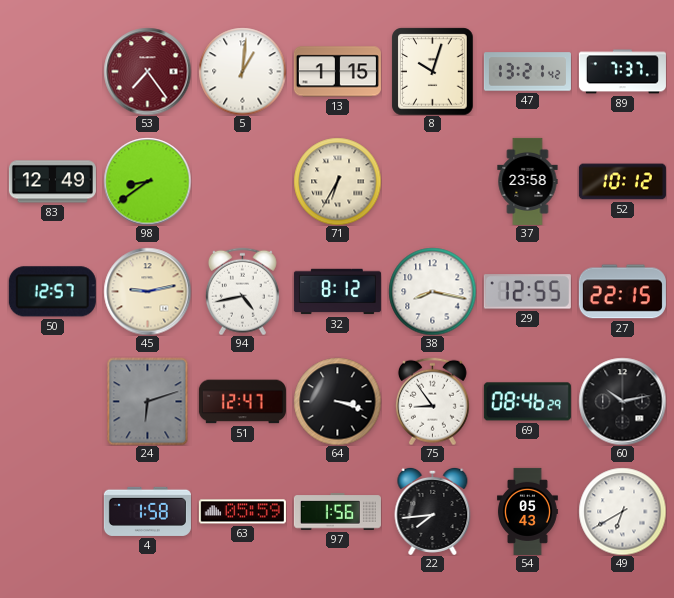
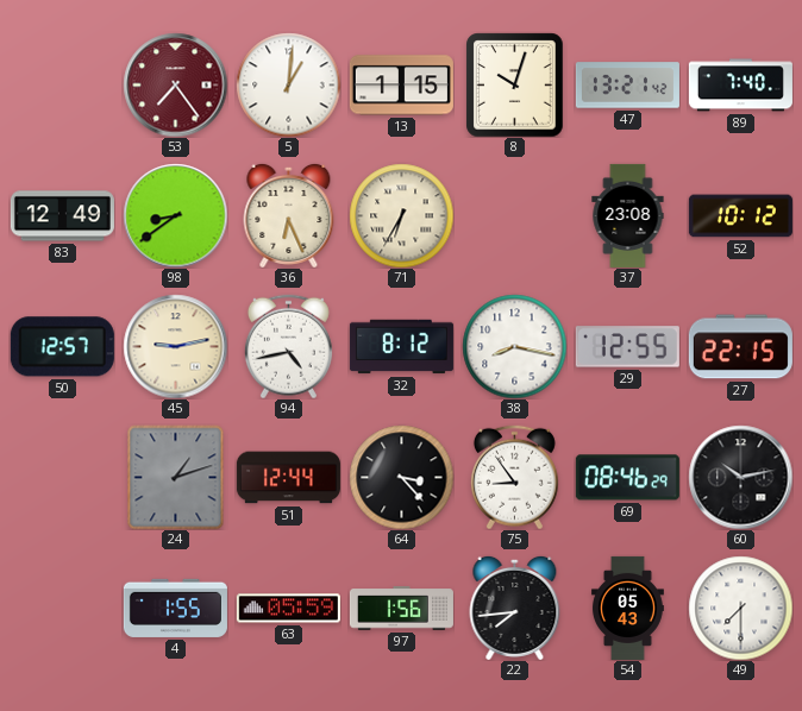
89: 7:37 -> 7:40
36: none -> 6:26
37: 23:58 -> 23:08
24: 6:12 -> 1:12
51: 12:47 -> 12:44
64: 3:18 -> 3:23
4: 1:58 -> 1:55
49: 6:40 -> 7:30
